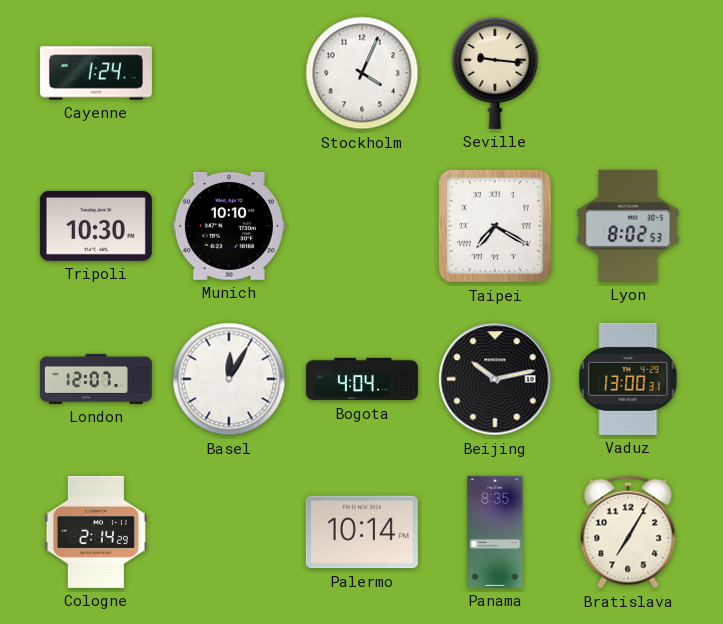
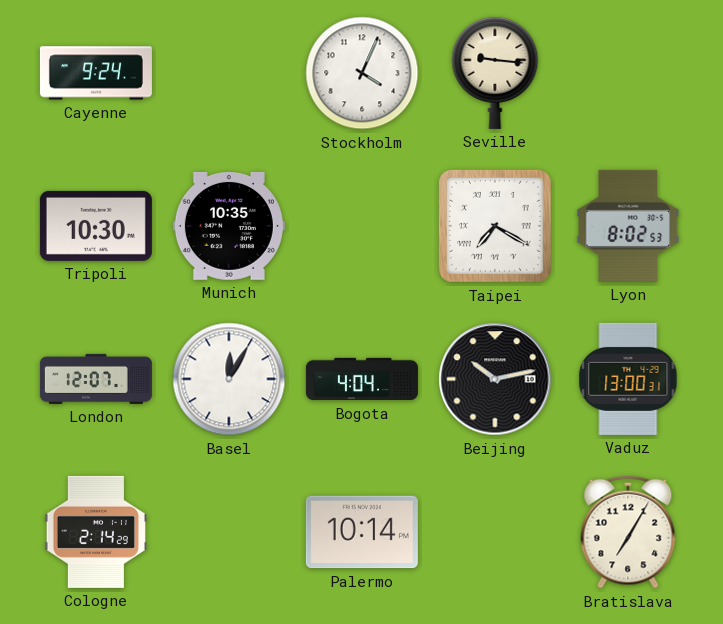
Cayenne: 1:24 -> 9:24
Munich: 10:10 -> 10:35
Panama: 8:35 -> none
